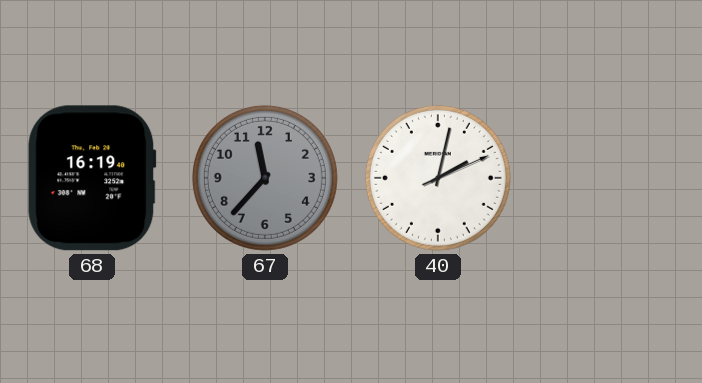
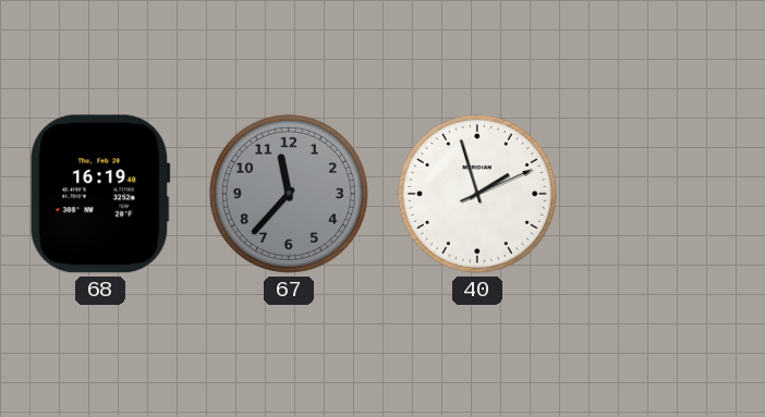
40: 2:02 -> 1:57
